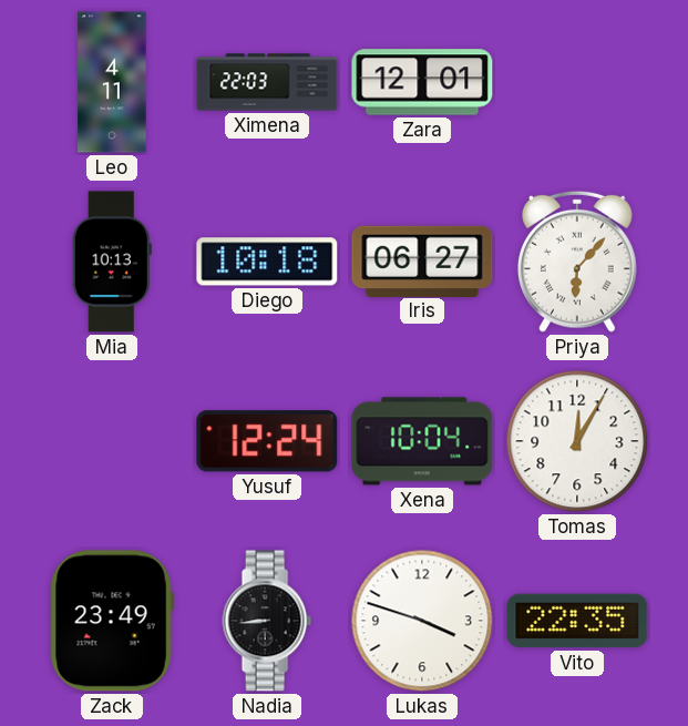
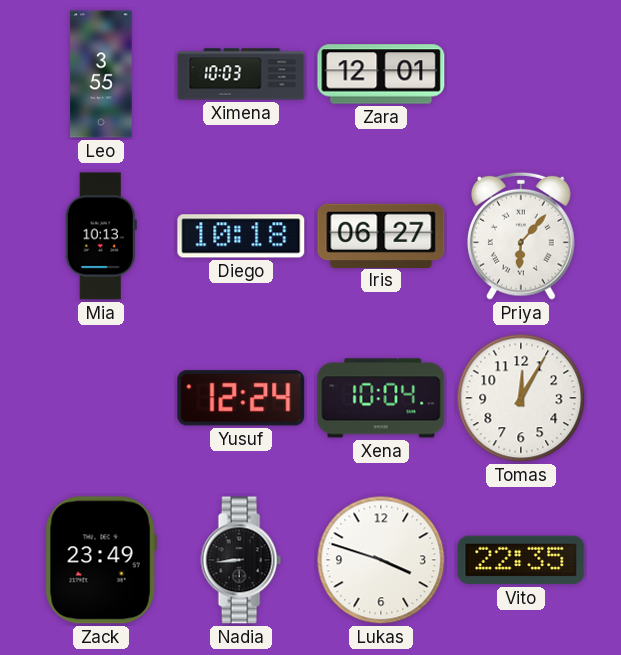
Leo: 4:11 -> 3:55
Ximena: 22:03 -> 10:03
